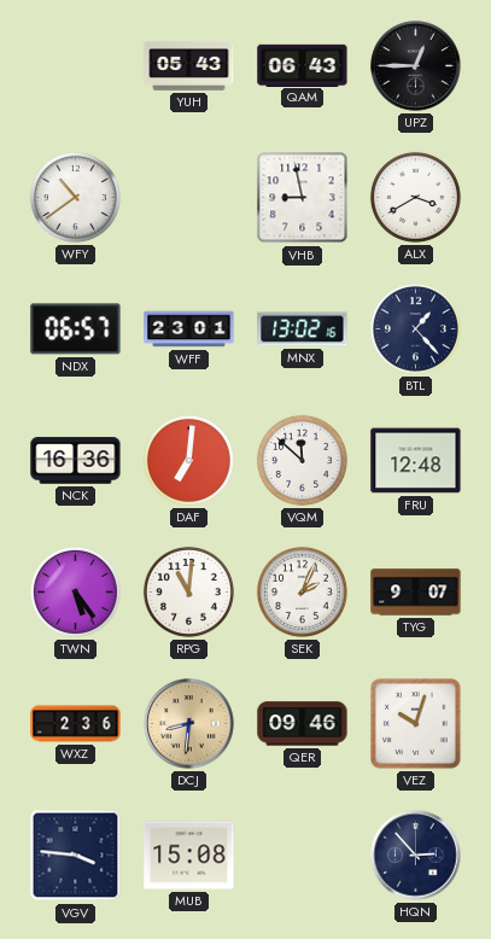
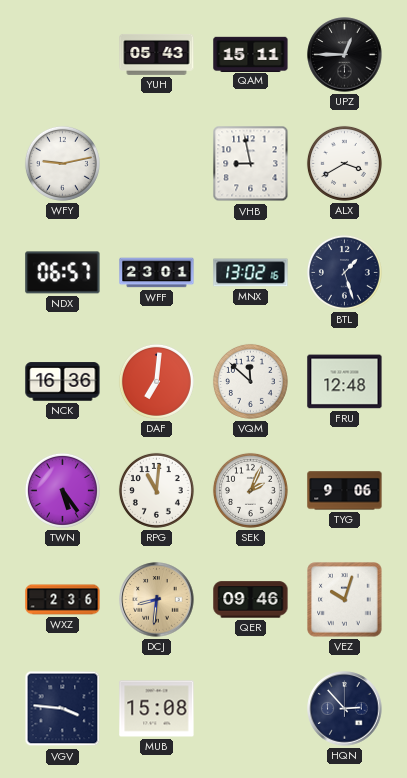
QAM: 06:43 -> 15:11
WFY: 10:39 -> 9:13
BTL: 1:23 -> 1:27
TYG: 9:07 -> 9:06
